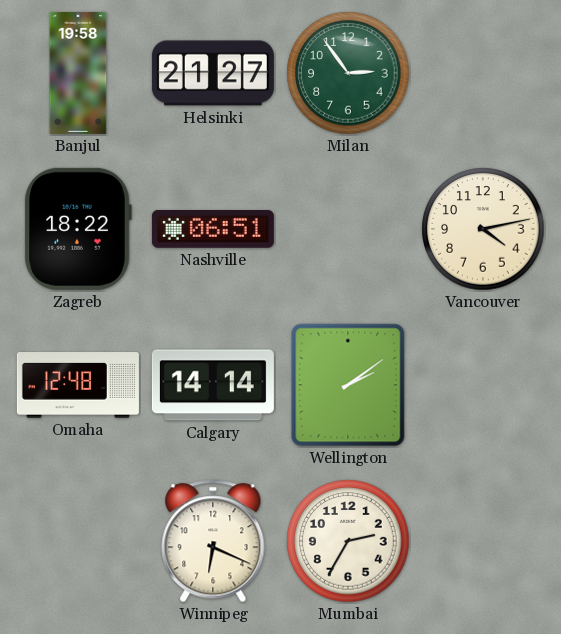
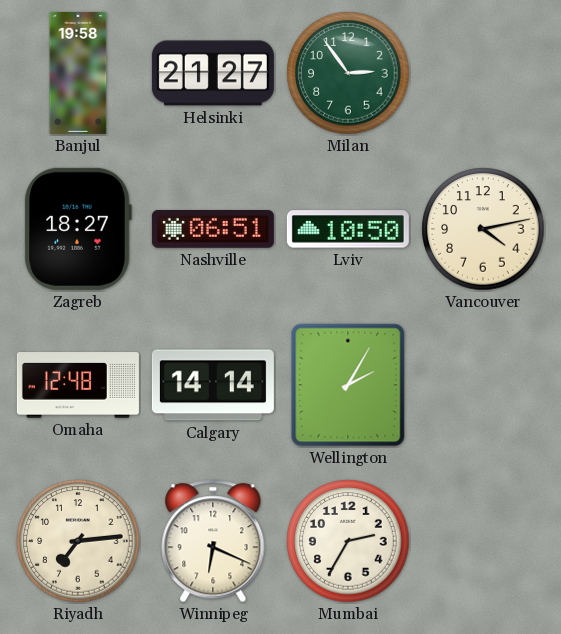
Zagreb: 18:22 -> 18:27
Lviv: none -> 10:50
Wellington: 2:09 -> 2:05
Riyadh: none -> 7:14
